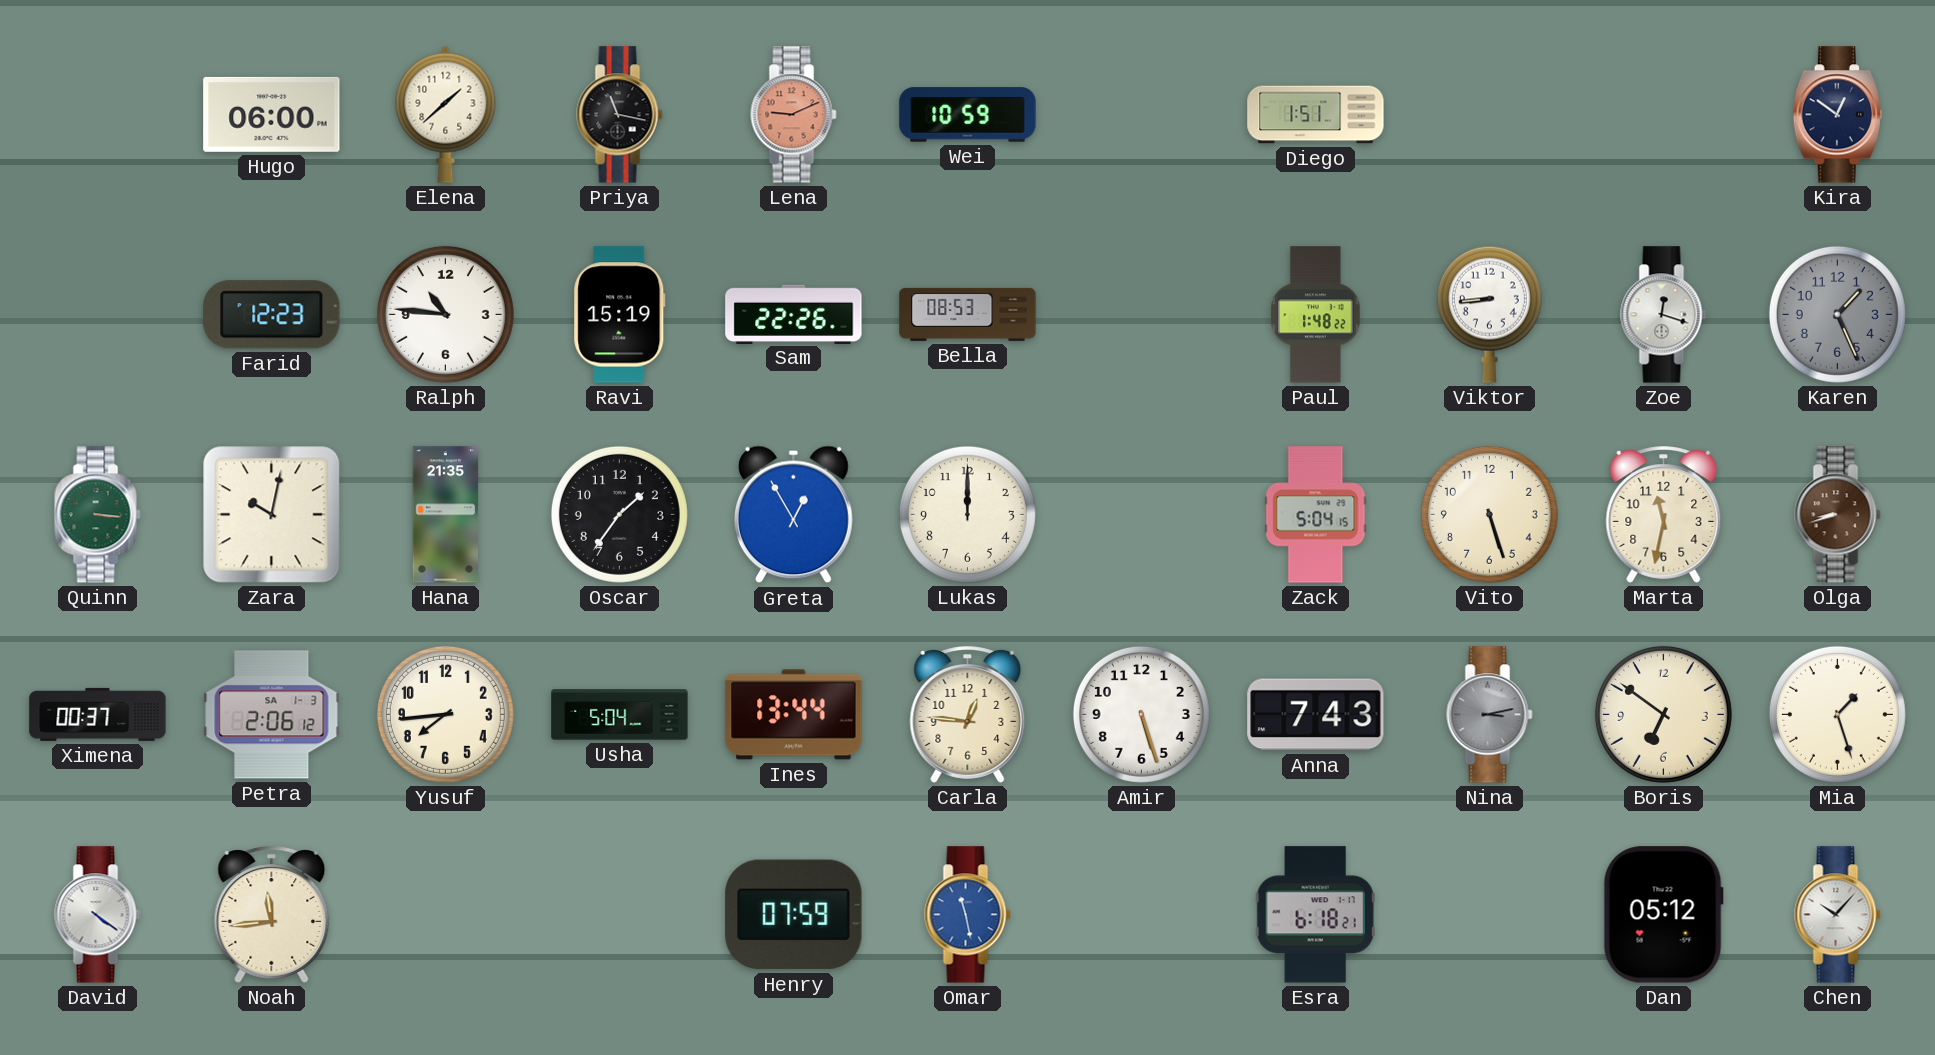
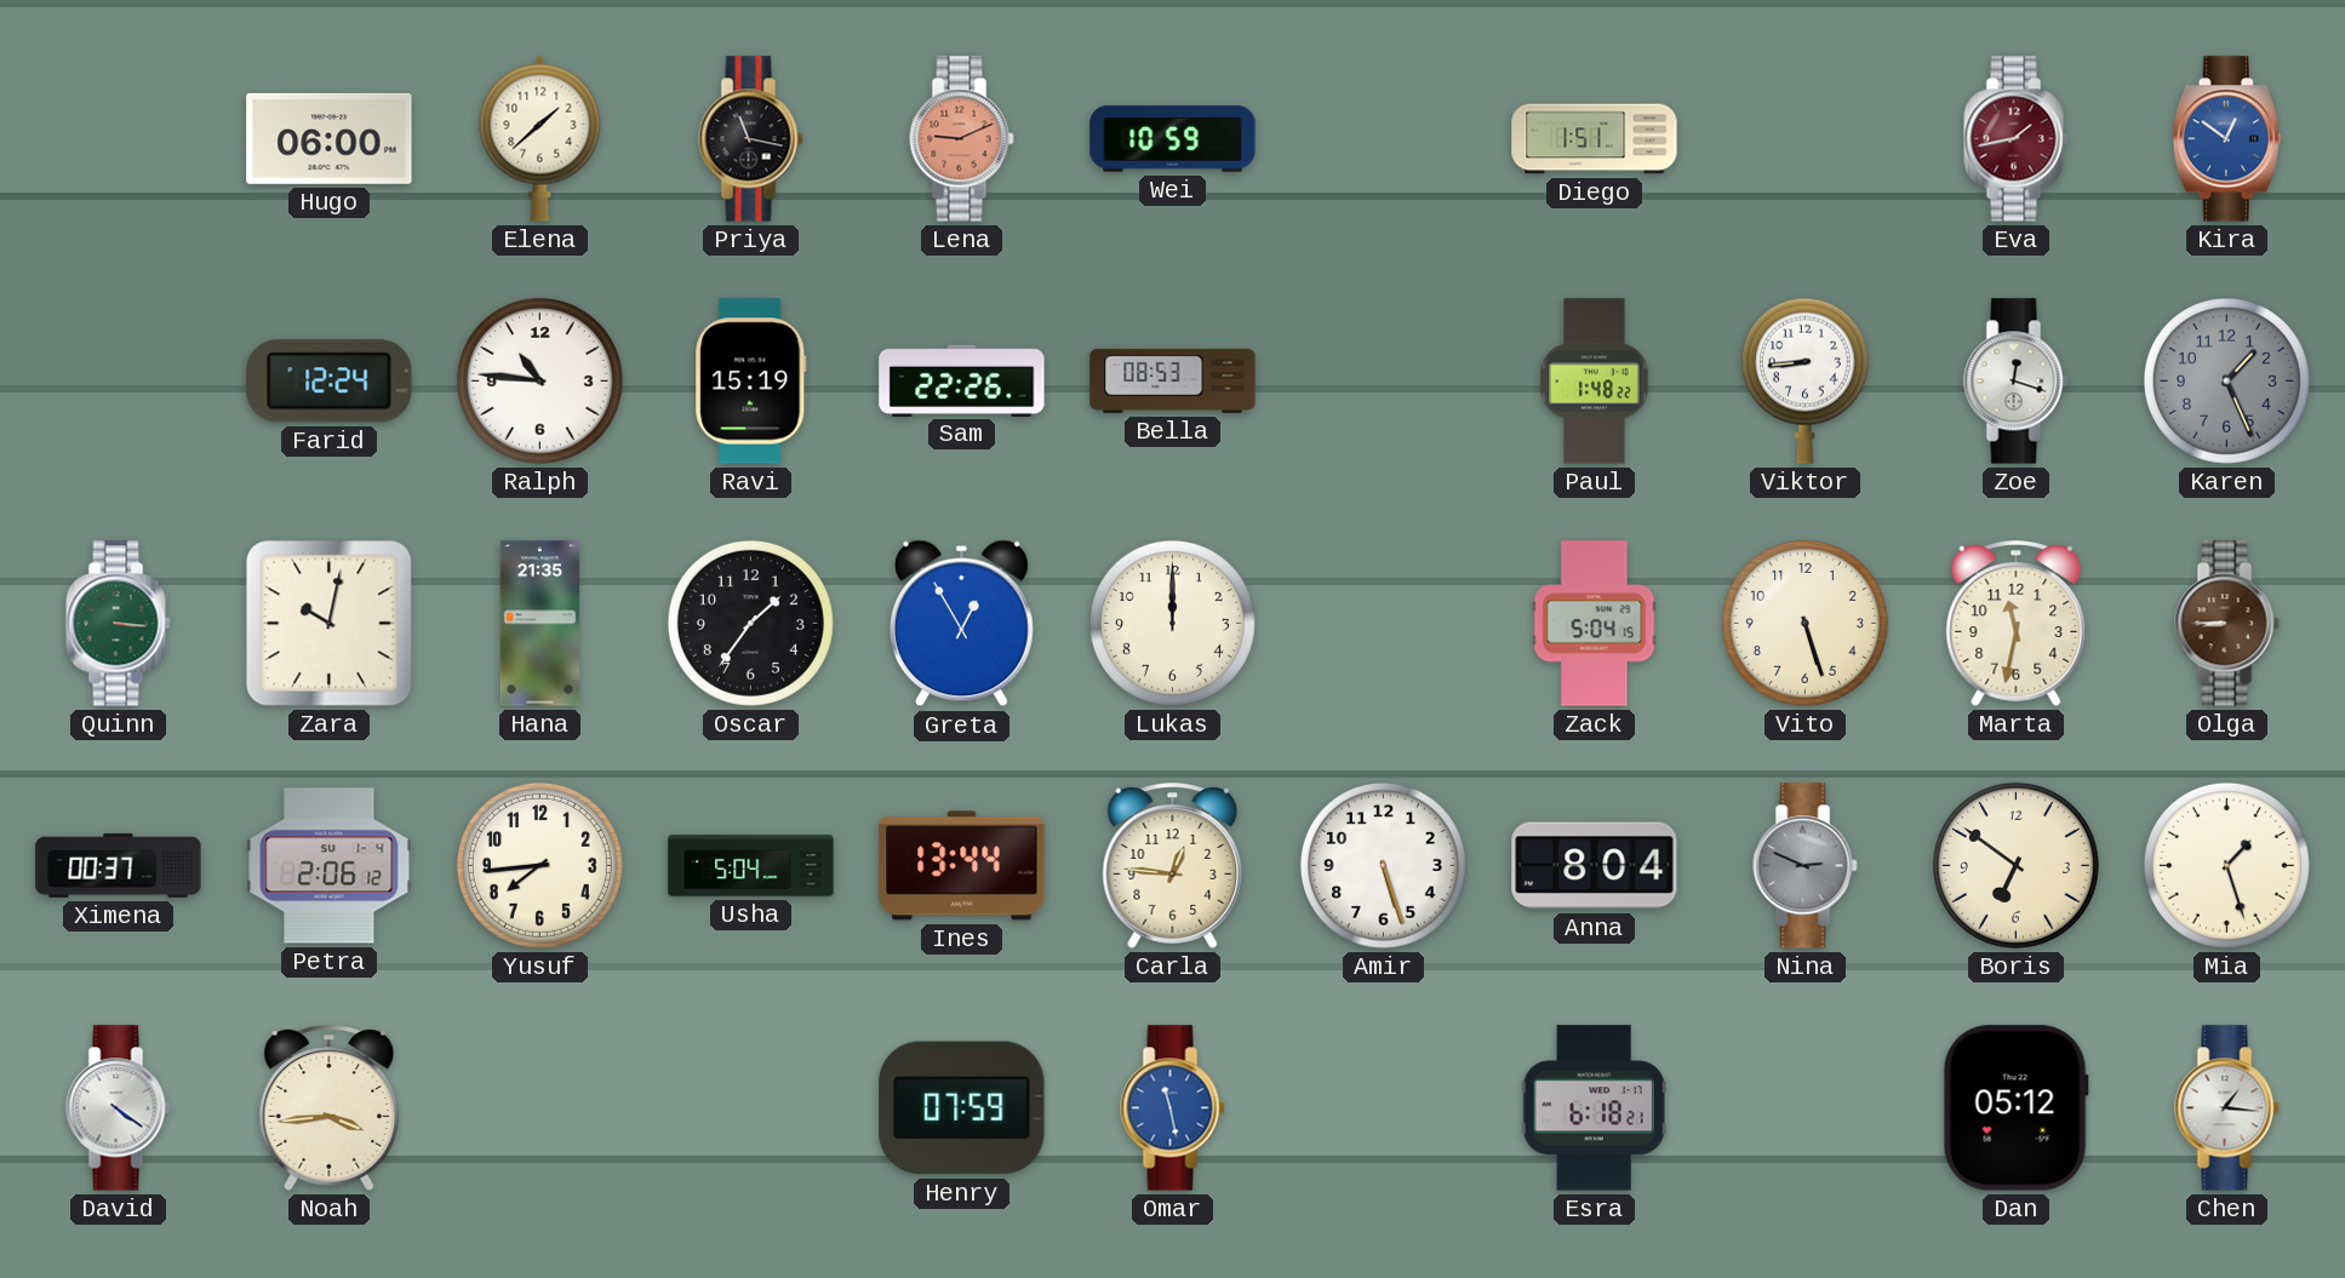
Eva: none -> 1:43
Kira dial: navy -> blue
Farid: 12:23 -> 12:24
Olga: 8:42 -> 8:45
Petra date: SA 1-3 -> SU 1-4
Anna: 7:43 -> 8:04
Nina: 3:13 -> 2:49
Noah: 11:44 -> 3:44
Chen: 10:07 -> 1:16
